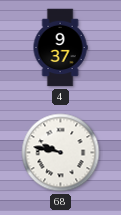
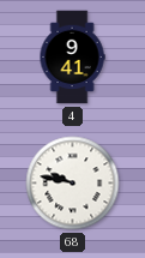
4: 9:37 -> 9:41
